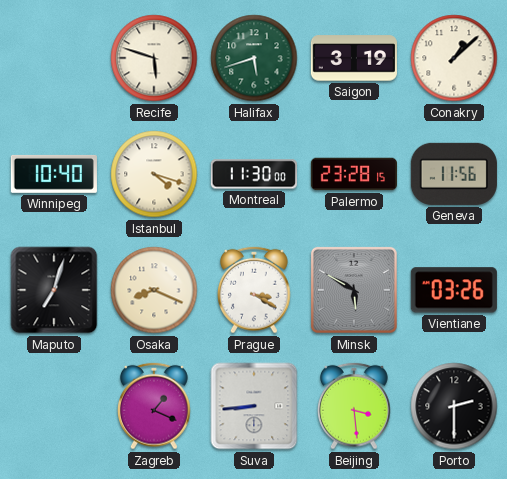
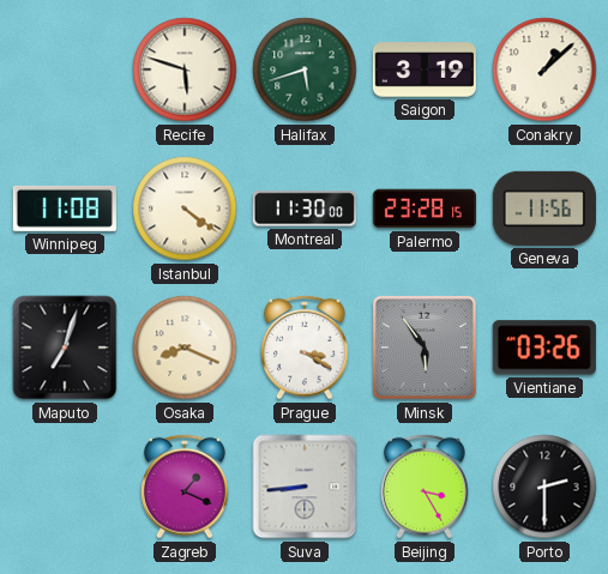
Winnipeg: 10:40 -> 11:08
Istanbul: 4:18 -> 4:21
Minsk: 5:50 -> 5:54
Beijing: 3:29 -> 3:25
